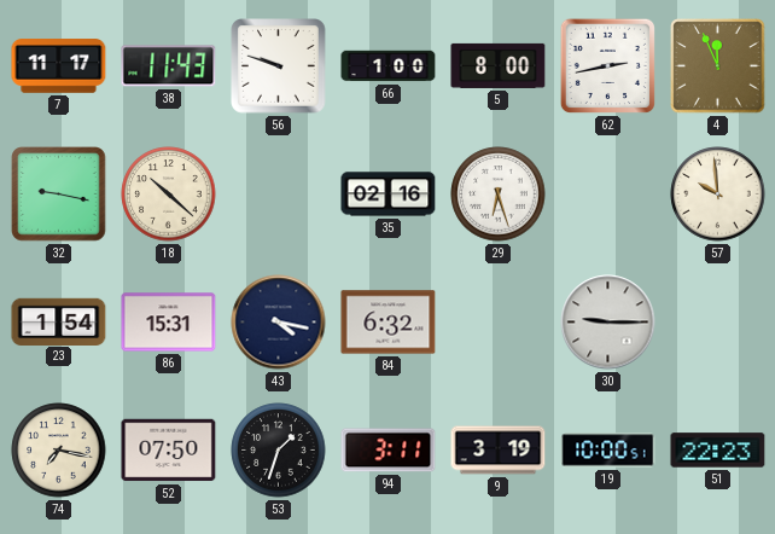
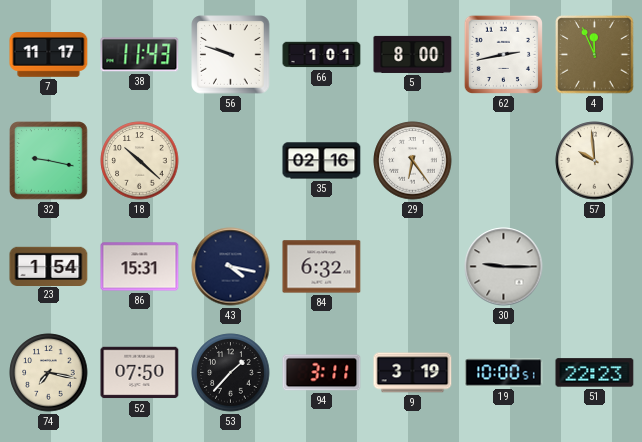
66: 1:00 -> 1:01
29: 6:27 -> 6:24
53: 1:33 -> 1:37
